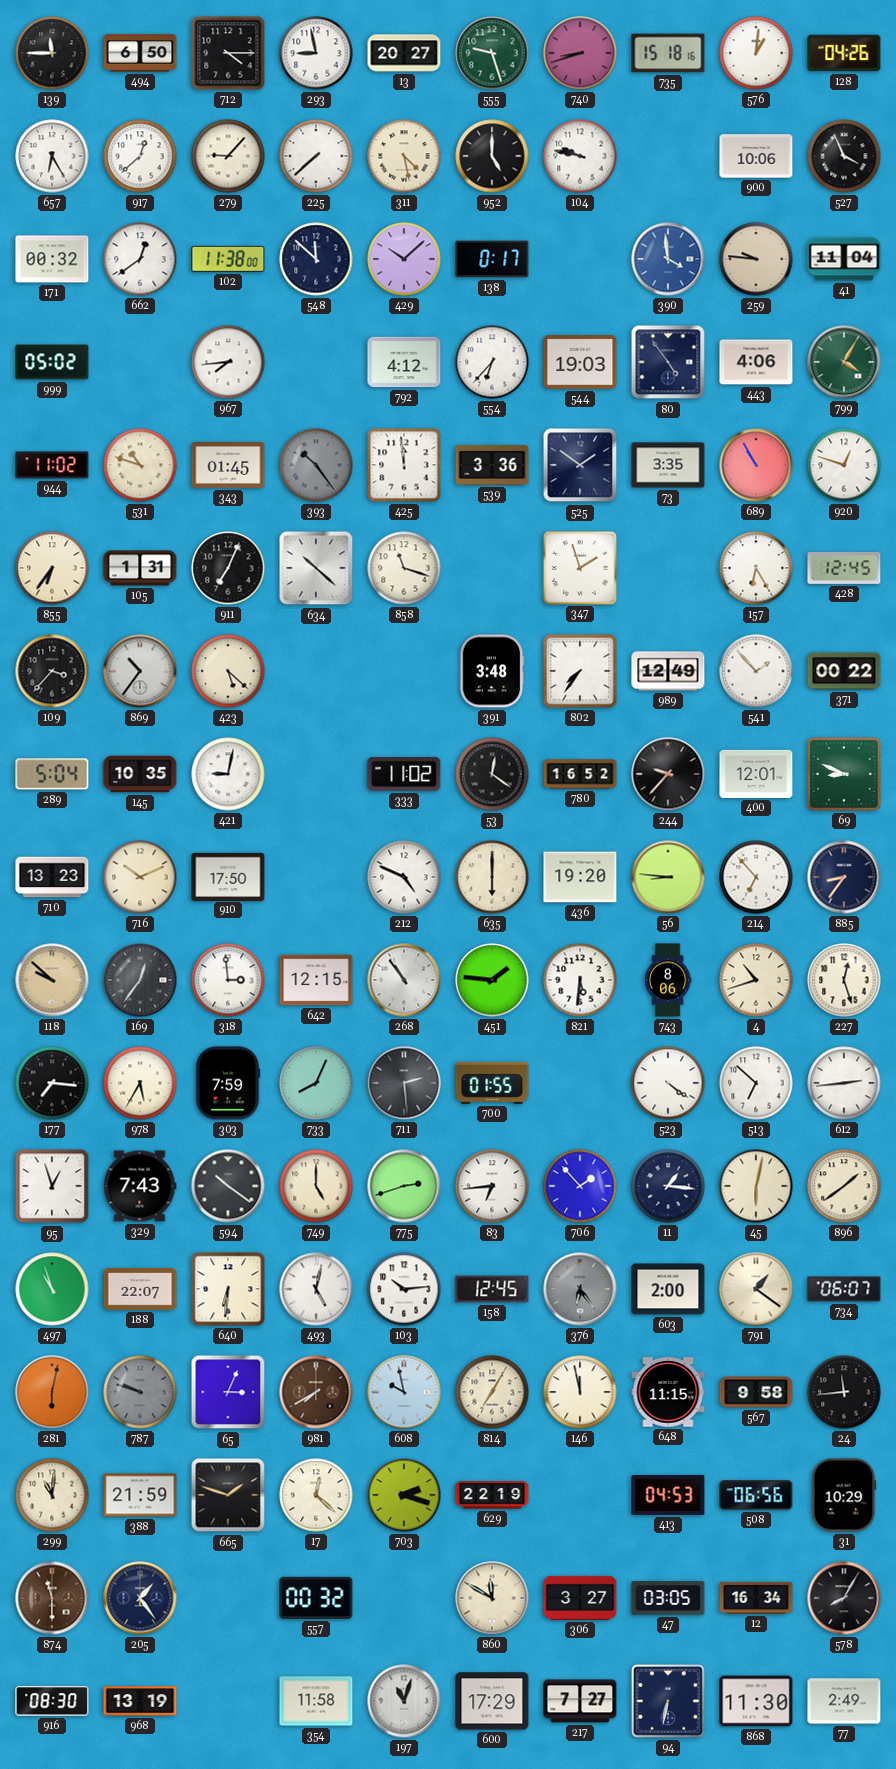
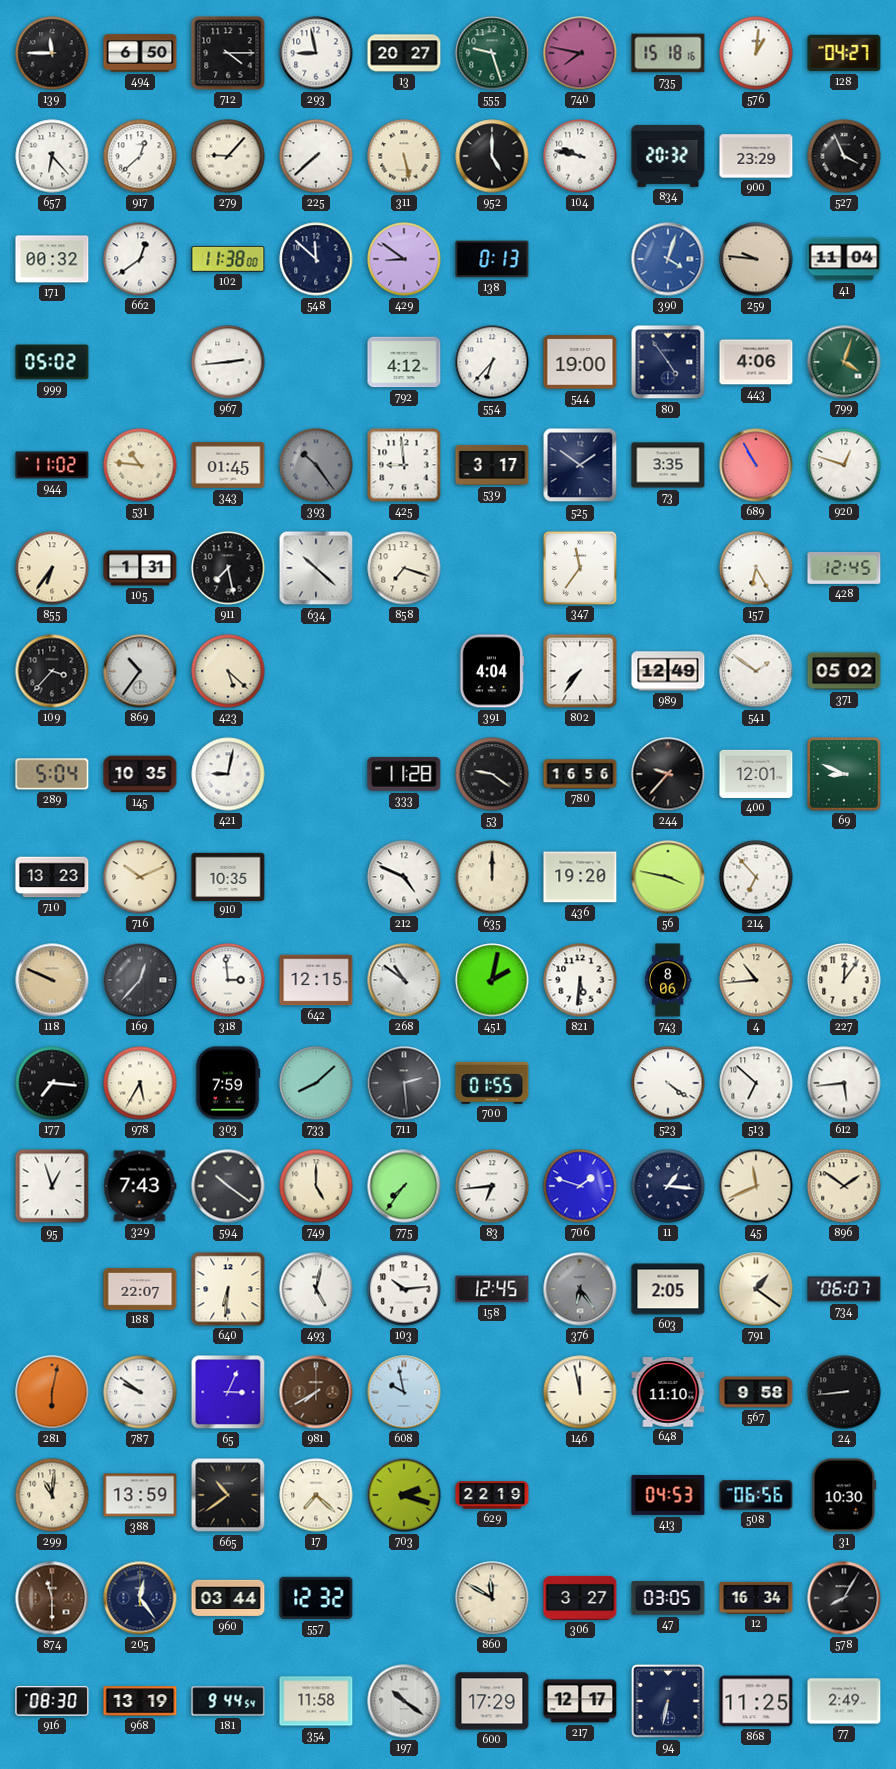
740: 8:42 -> 7:47
128: 04:26 -> 04:27
657: 6:25 -> 6:23
311: 4:28 -> 5:28
834: none -> 20:32
900: 10:06 -> 23:29
429: 10:08 -> 8:51
138: 0:17 -> 0:13
390: 3:59 -> 4:03
967: 7:44 -> 2:44
544: 19:03 -> 19:00
799: 4:05 -> 4:03
531: 10:48 -> 10:46
425: 11:59 -> 8:59
539: 3:36 -> 3:17
911: 7:04 -> 7:28
858: 11:18 -> 7:18
347: 1:57 -> 11:36
391: 3:48 -> 4:04
541: 1:53 -> 1:51
371: 00:22 -> 05:02
333: 11:02 -> 11:28
53: 12:21 -> 9:21
780: 16:52 -> 16:56
910: 17:50 -> 10:35
635: 6:00 -> 12:00
56: 8:46 -> 3:47
885: 8:36 -> none
118: 9:52 -> 9:49
169: 12:36 -> 12:37
268: 10:54 -> 10:51
451: 1:46 -> 2:02
4: 10:42 -> 10:44
227: 12:27 -> 12:06
733: 8:04 -> 8:08
612: 2:44 -> 5:44
775: 2:42 -> 7:36
706: 1:53 -> 1:48
45: 6:02 -> 11:41
896: 1:39 -> 1:51
497: 10:57 -> none
603: 2:00 -> 2:05
787: 9:48 -> 9:51
787 dial: grey -> white
814: 7:05 -> none
648: 11:15 -> 11:10
24: 11:44 -> 8:44
388: 21:59 -> 13:59
665: 1:48 -> 10:39
17: 12:22 -> 7:22
31: 10:29 -> 10:30
205: 1:24 -> 12:24
960: none -> 03:44
557: 00:32 -> 12:32
181: none -> 9:44
197: 11:03 -> 10:21
217: 7:27 -> 12:17
868: 11:30 -> 11:25
